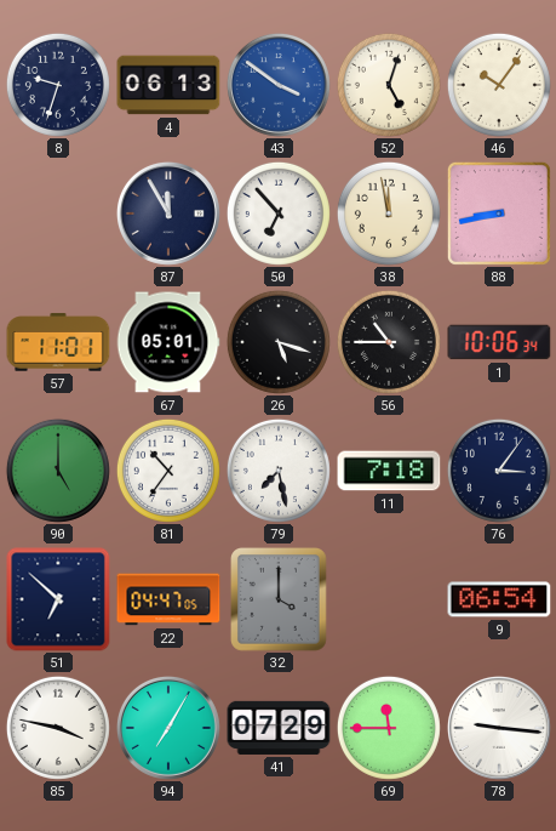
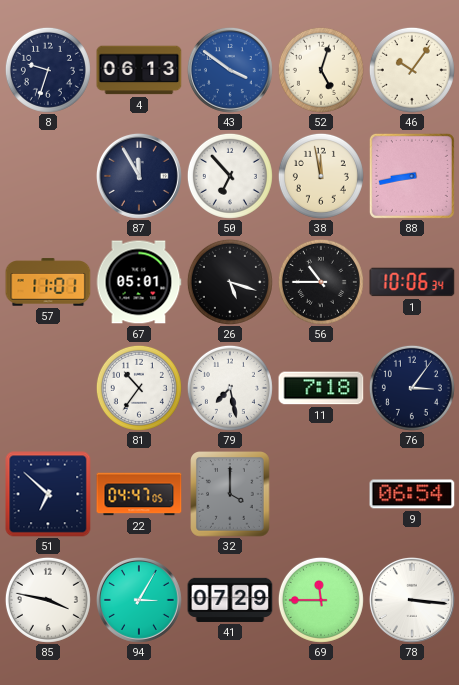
90: 5:00 -> none
94: 7:05 -> 3:05
78: 9:16 -> 3:16
